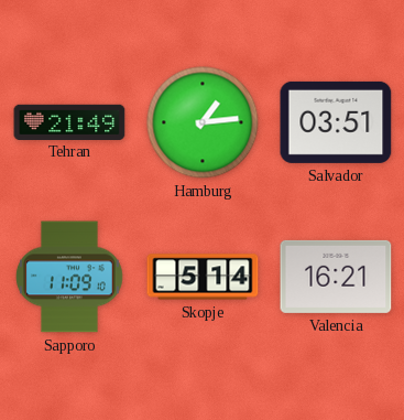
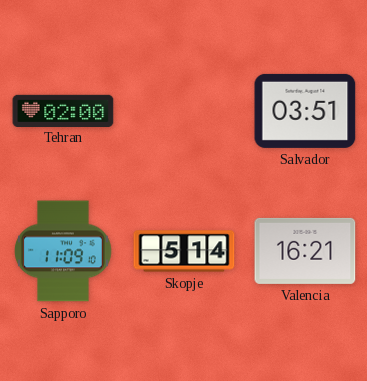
Tehran: 21:49 -> 02:00
Hamburg: 1:14 -> none
